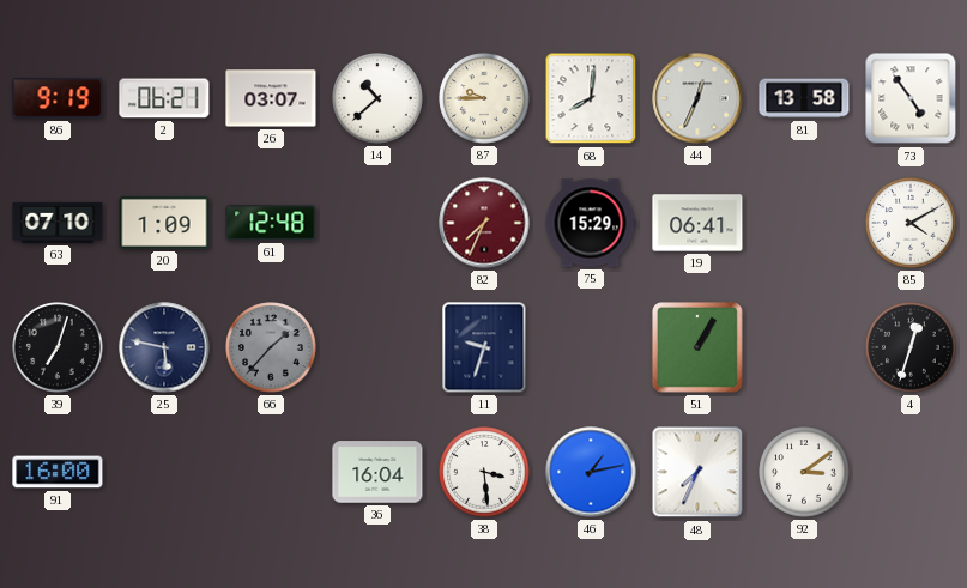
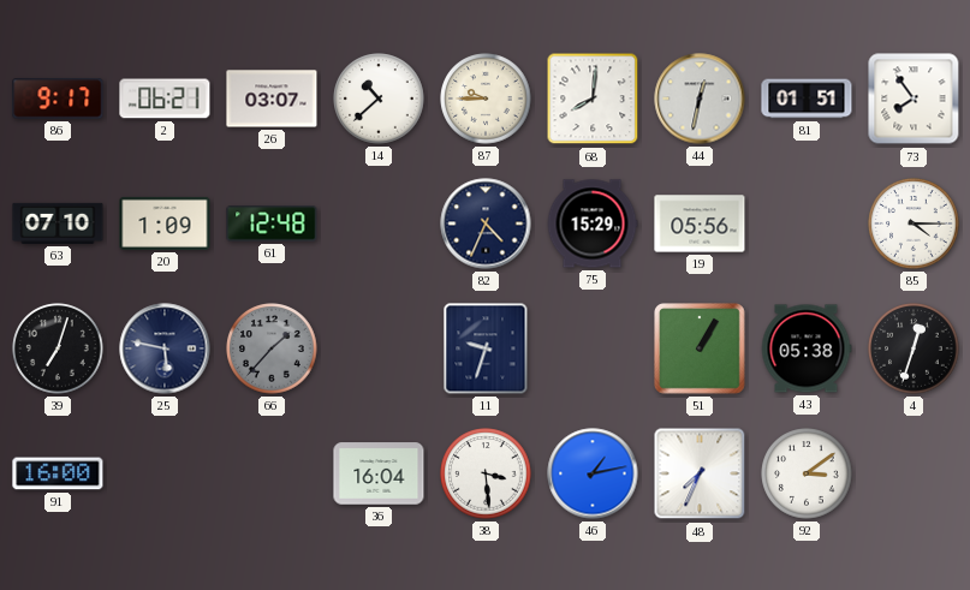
86: 9:19 -> 9:17
44: 12:34 -> 12:32
81: 13:58 -> 01:51
73: 4:54 -> 7:54
82: 7:34 -> 4:34
82 dial: burgundy -> navy
19: 06:41 -> 05:56
85: 4:10 -> 4:15
43: none -> 05:38
